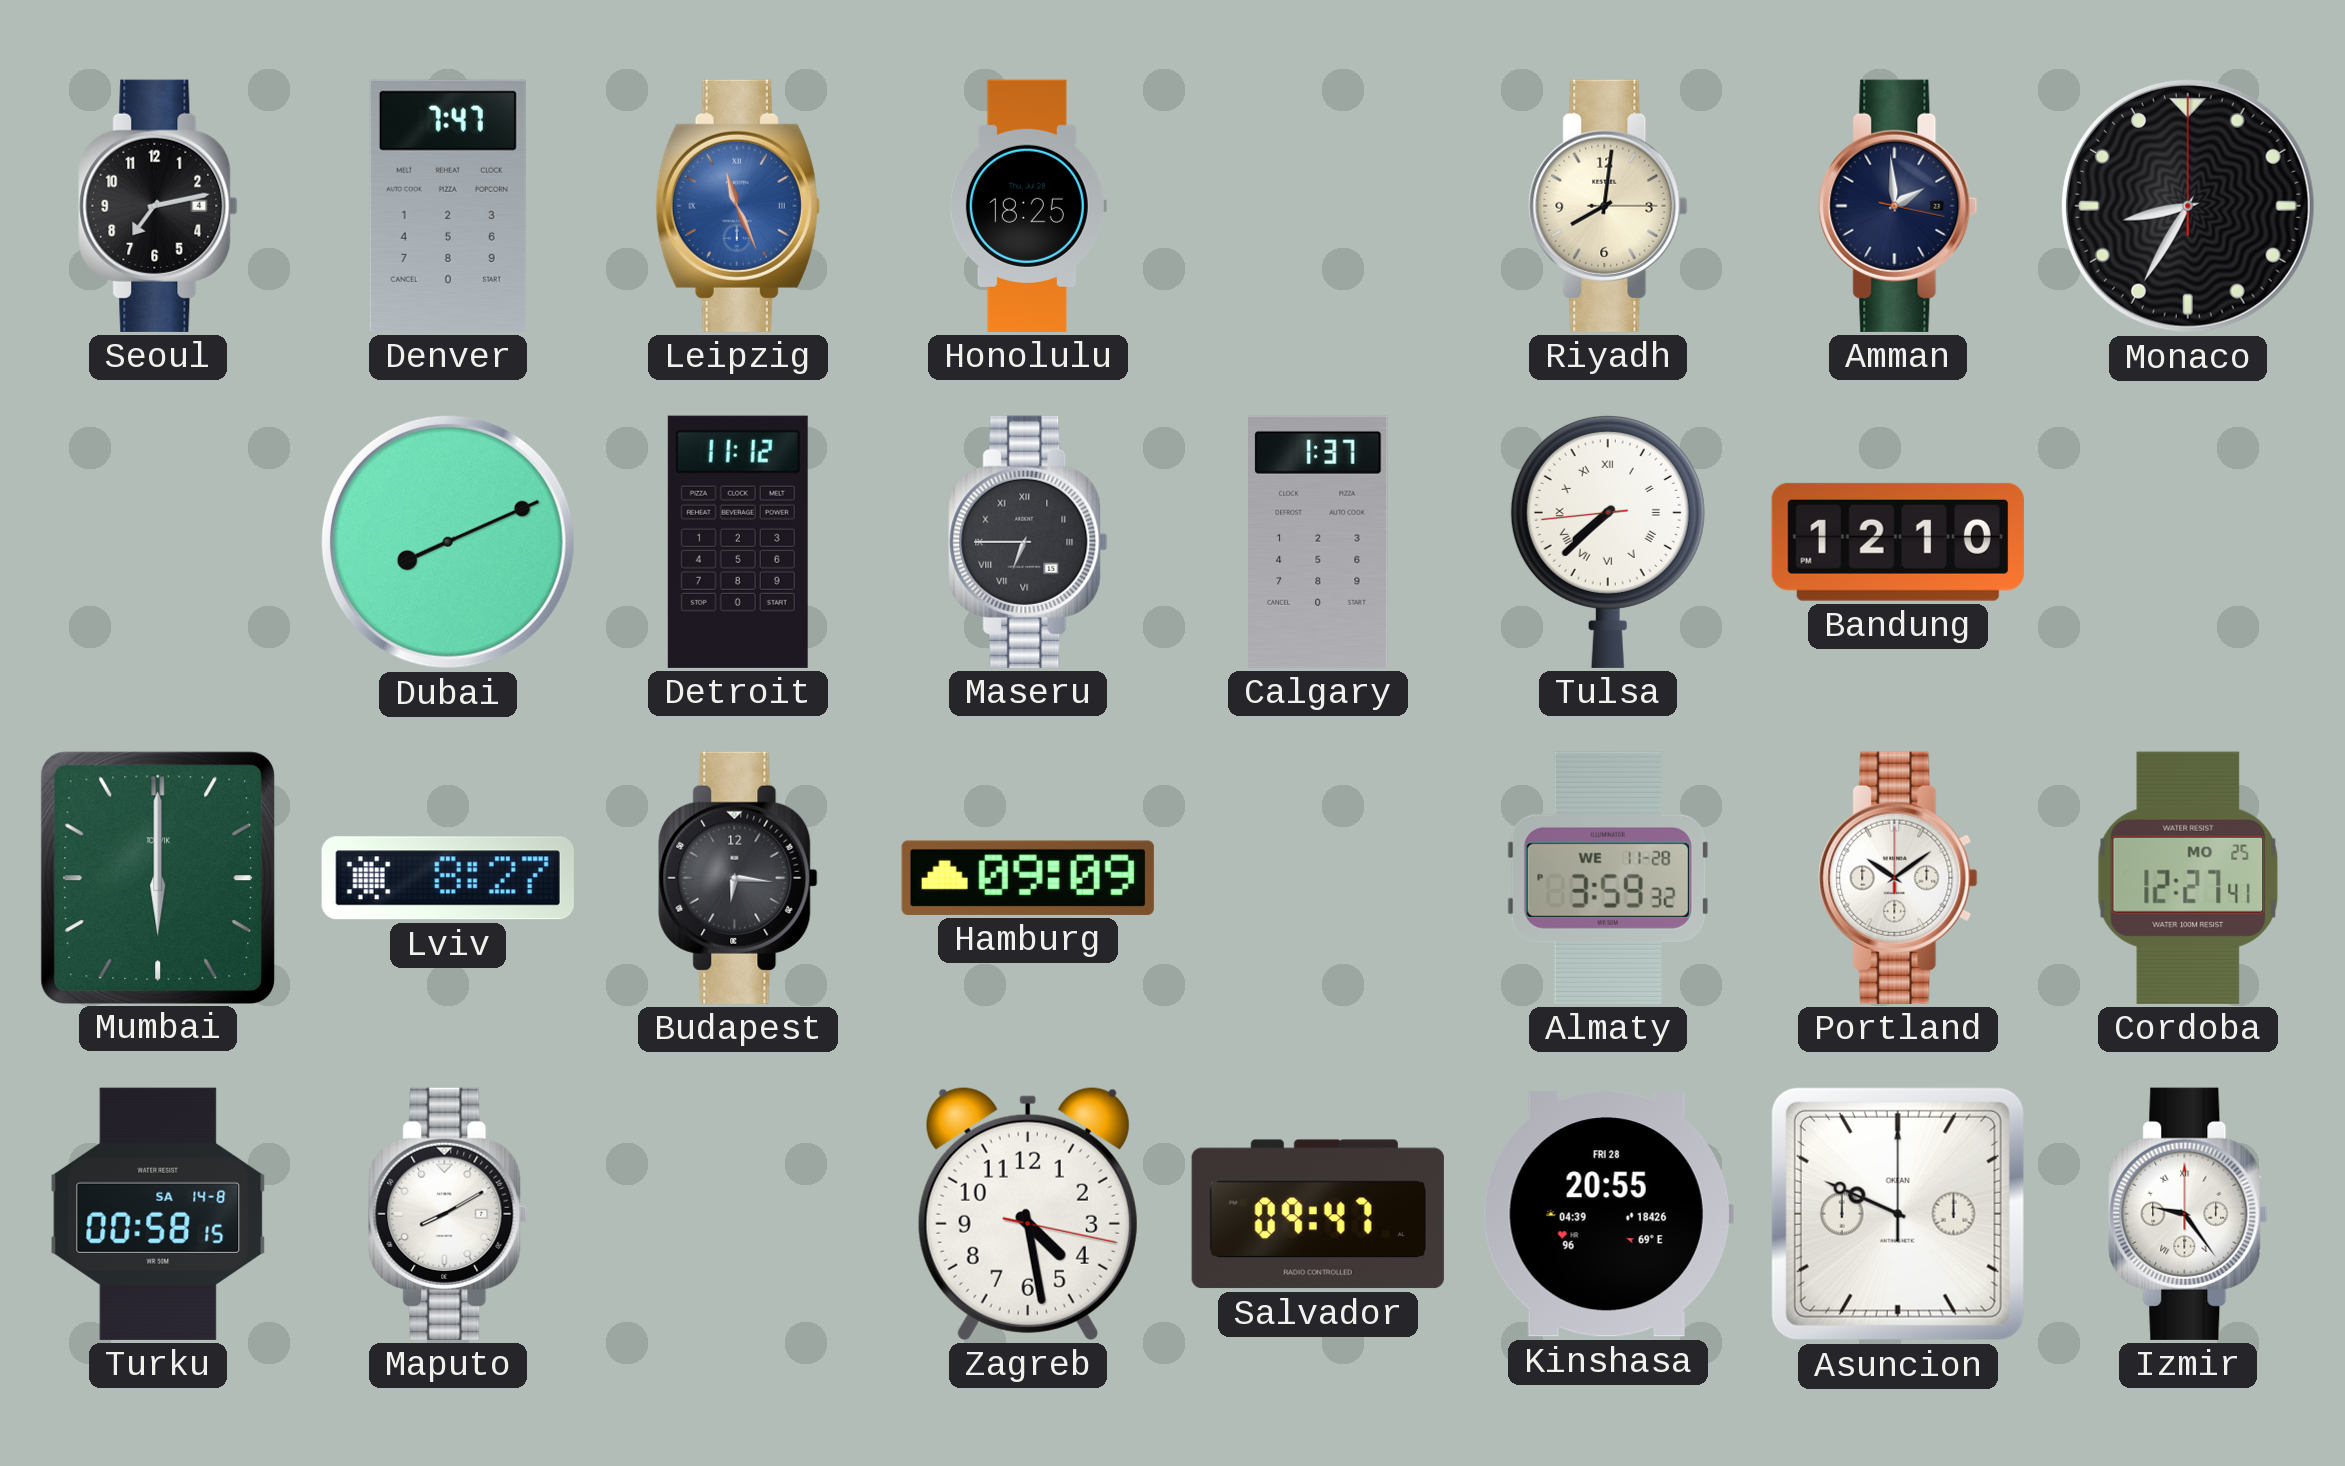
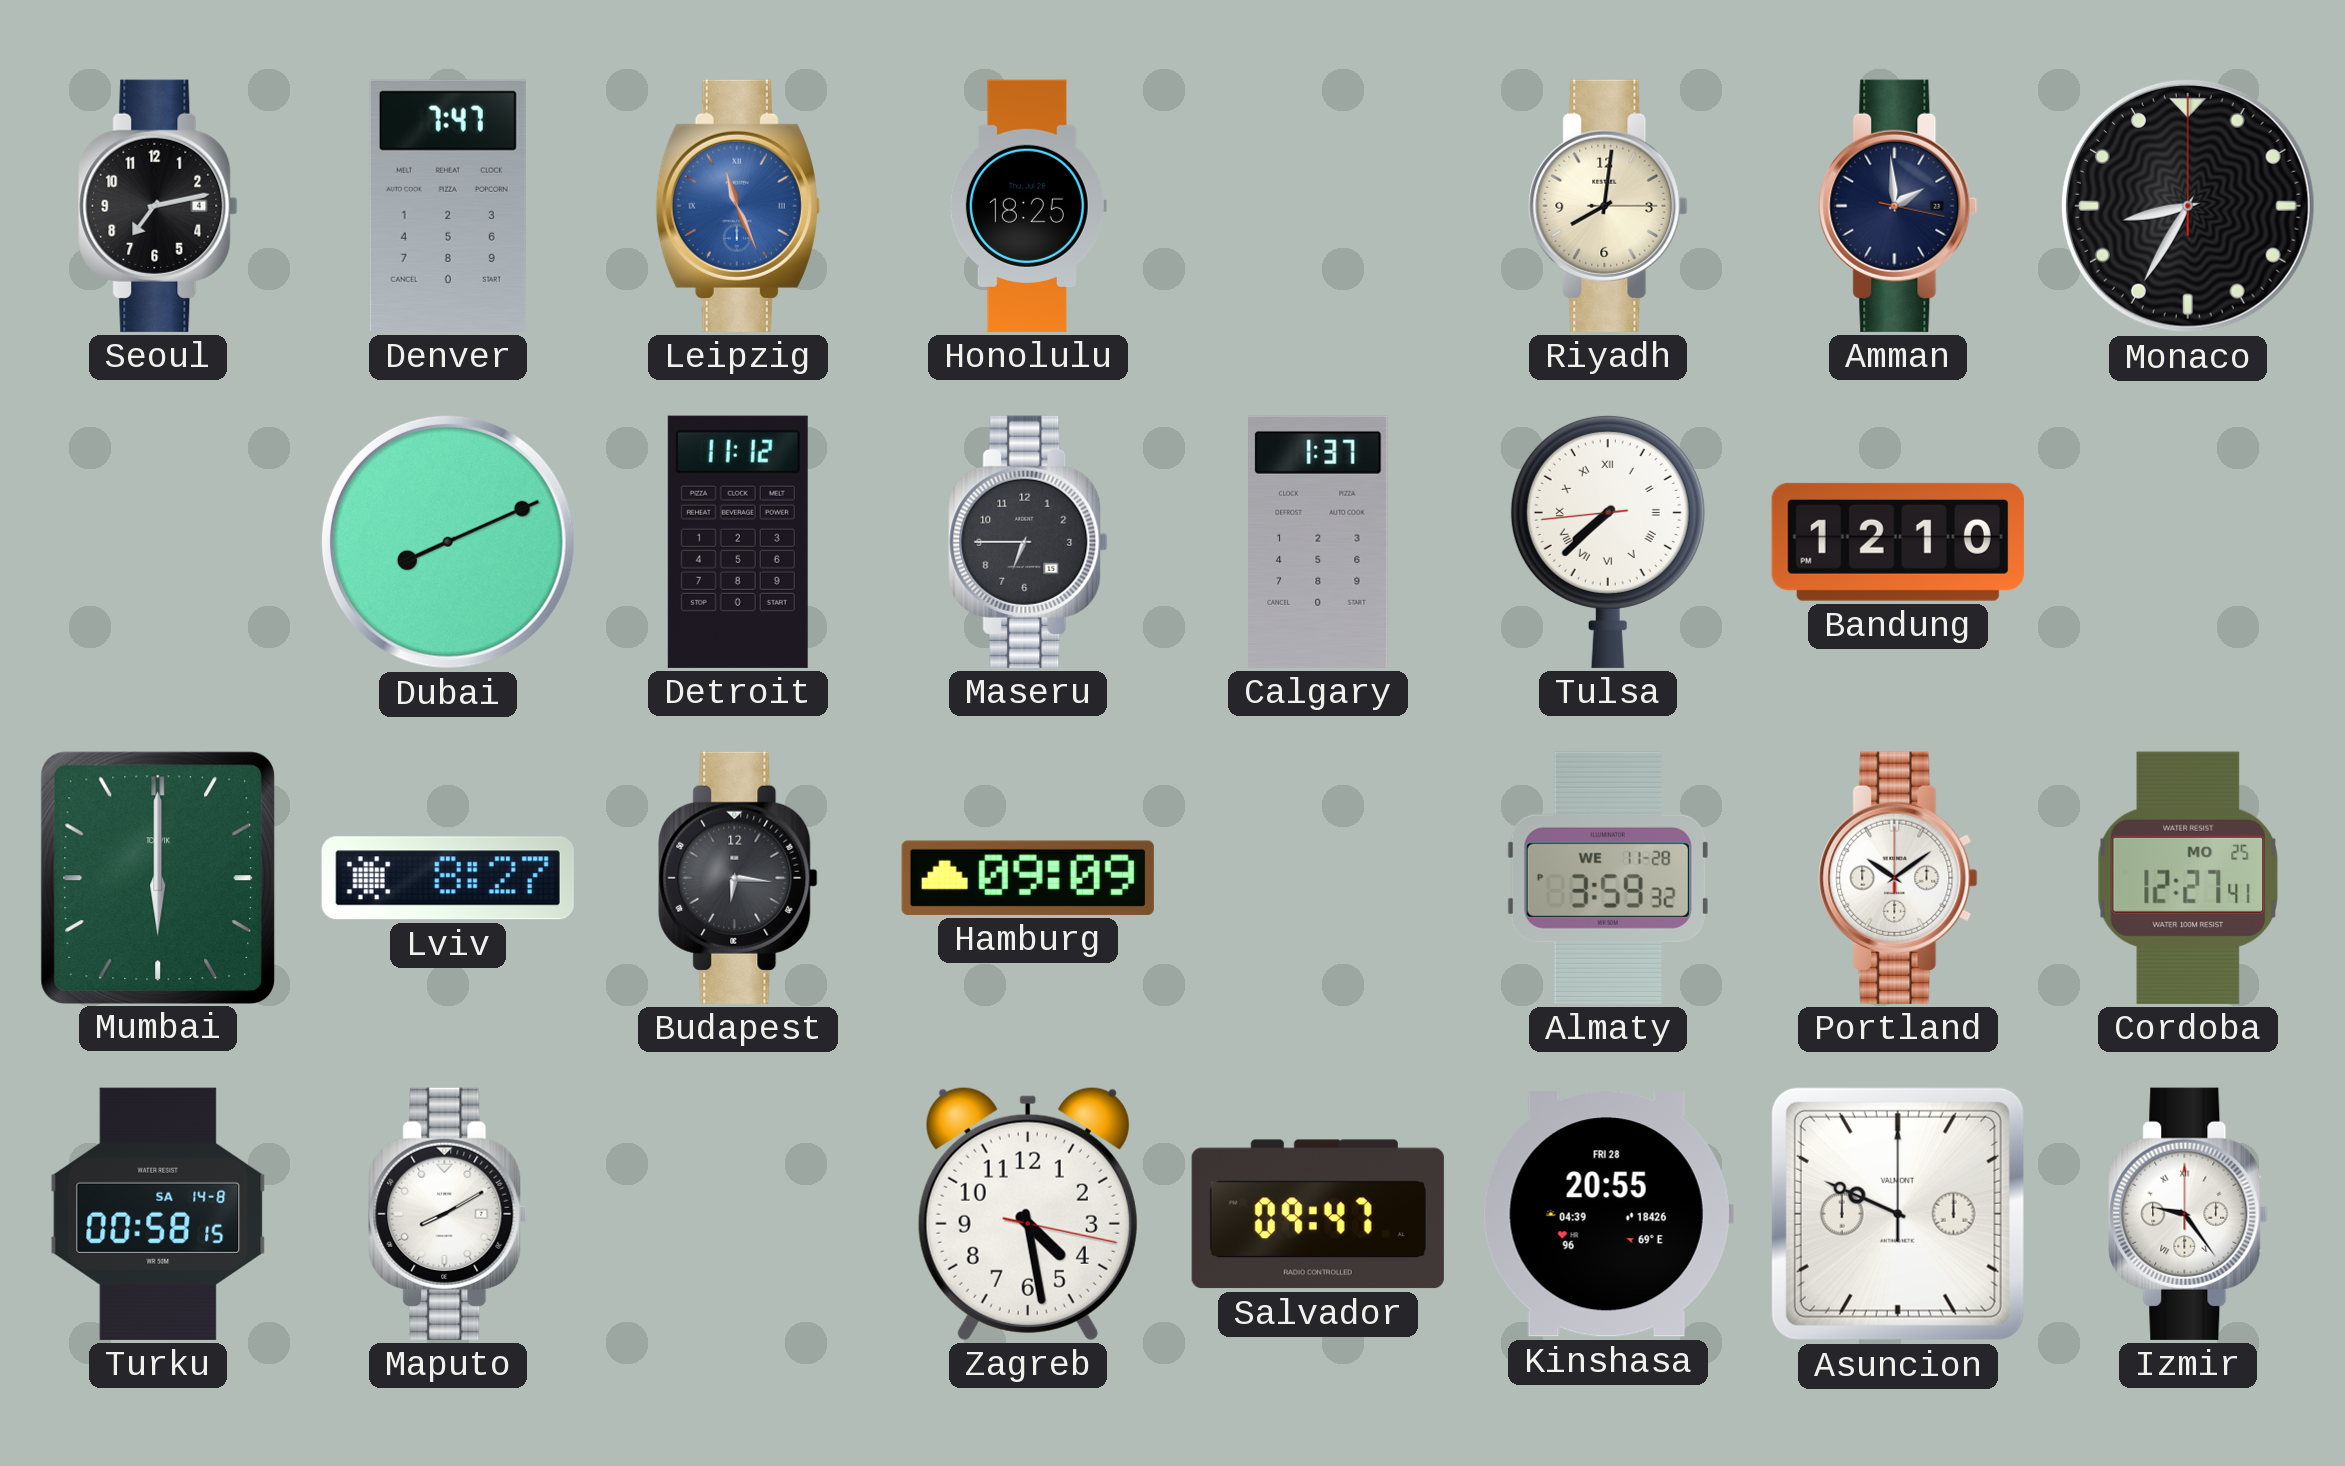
Maseru numerals: Roman -> Arabic
Asuncion brand: OKEAN -> VALMONT
